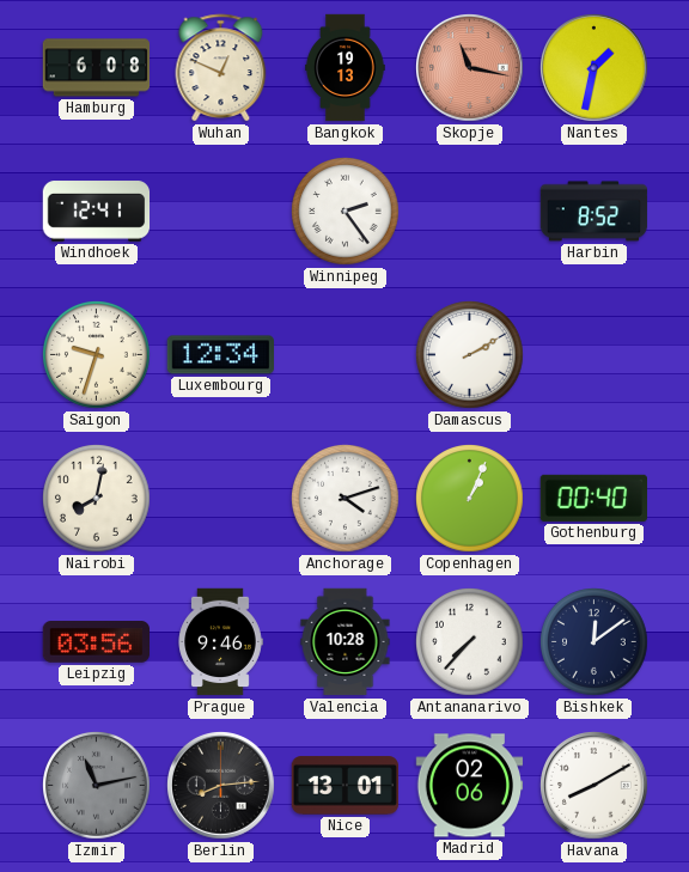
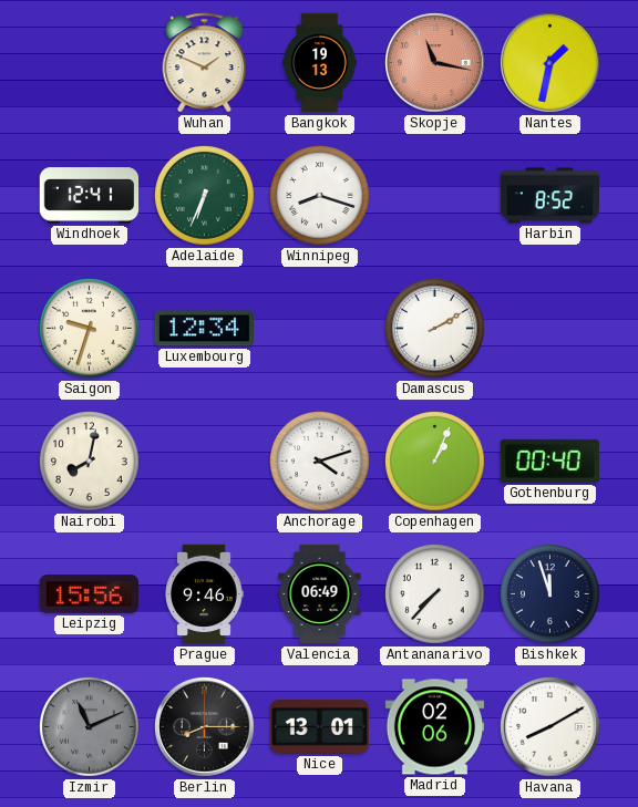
Hamburg: 6:08 -> none
Wuhan: 12:49 -> 1:49
Adelaide: none -> 6:34
Winnipeg: 2:24 -> 8:18
Leipzig: 03:56 -> 15:56
Valencia: 10:28 -> 06:49
Bishkek: 12:09 -> 11:57
Izmir: 11:13 -> 11:11
Berlin: 8:14 -> 8:15
